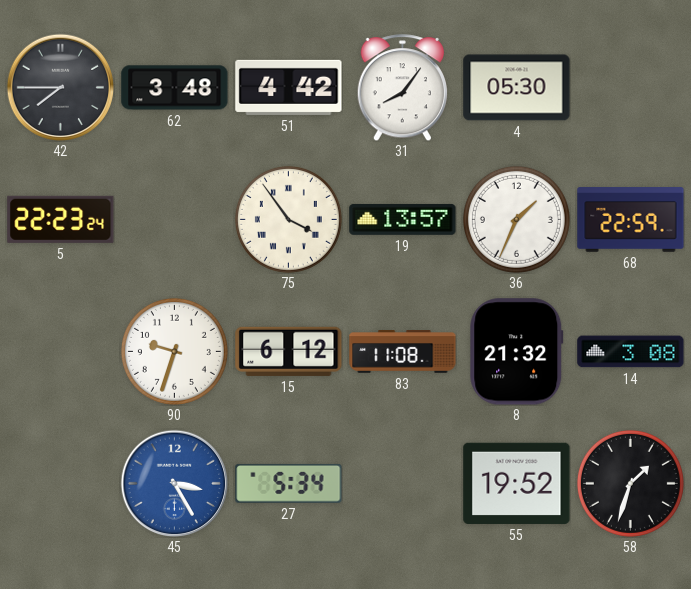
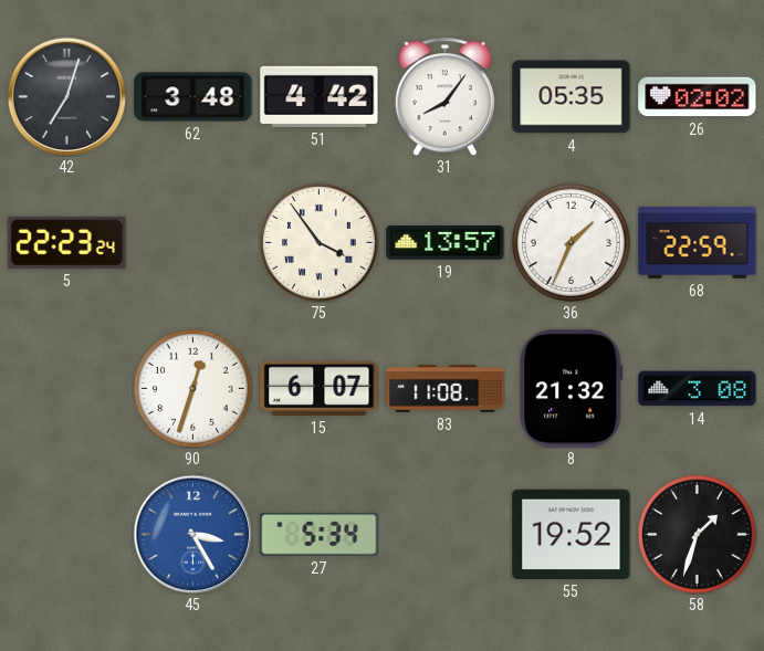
42: 7:45 -> 7:03
4: 05:30 -> 05:35
26: none -> 02:02
90: 9:33 -> 12:33
15: 6:12 -> 6:07
